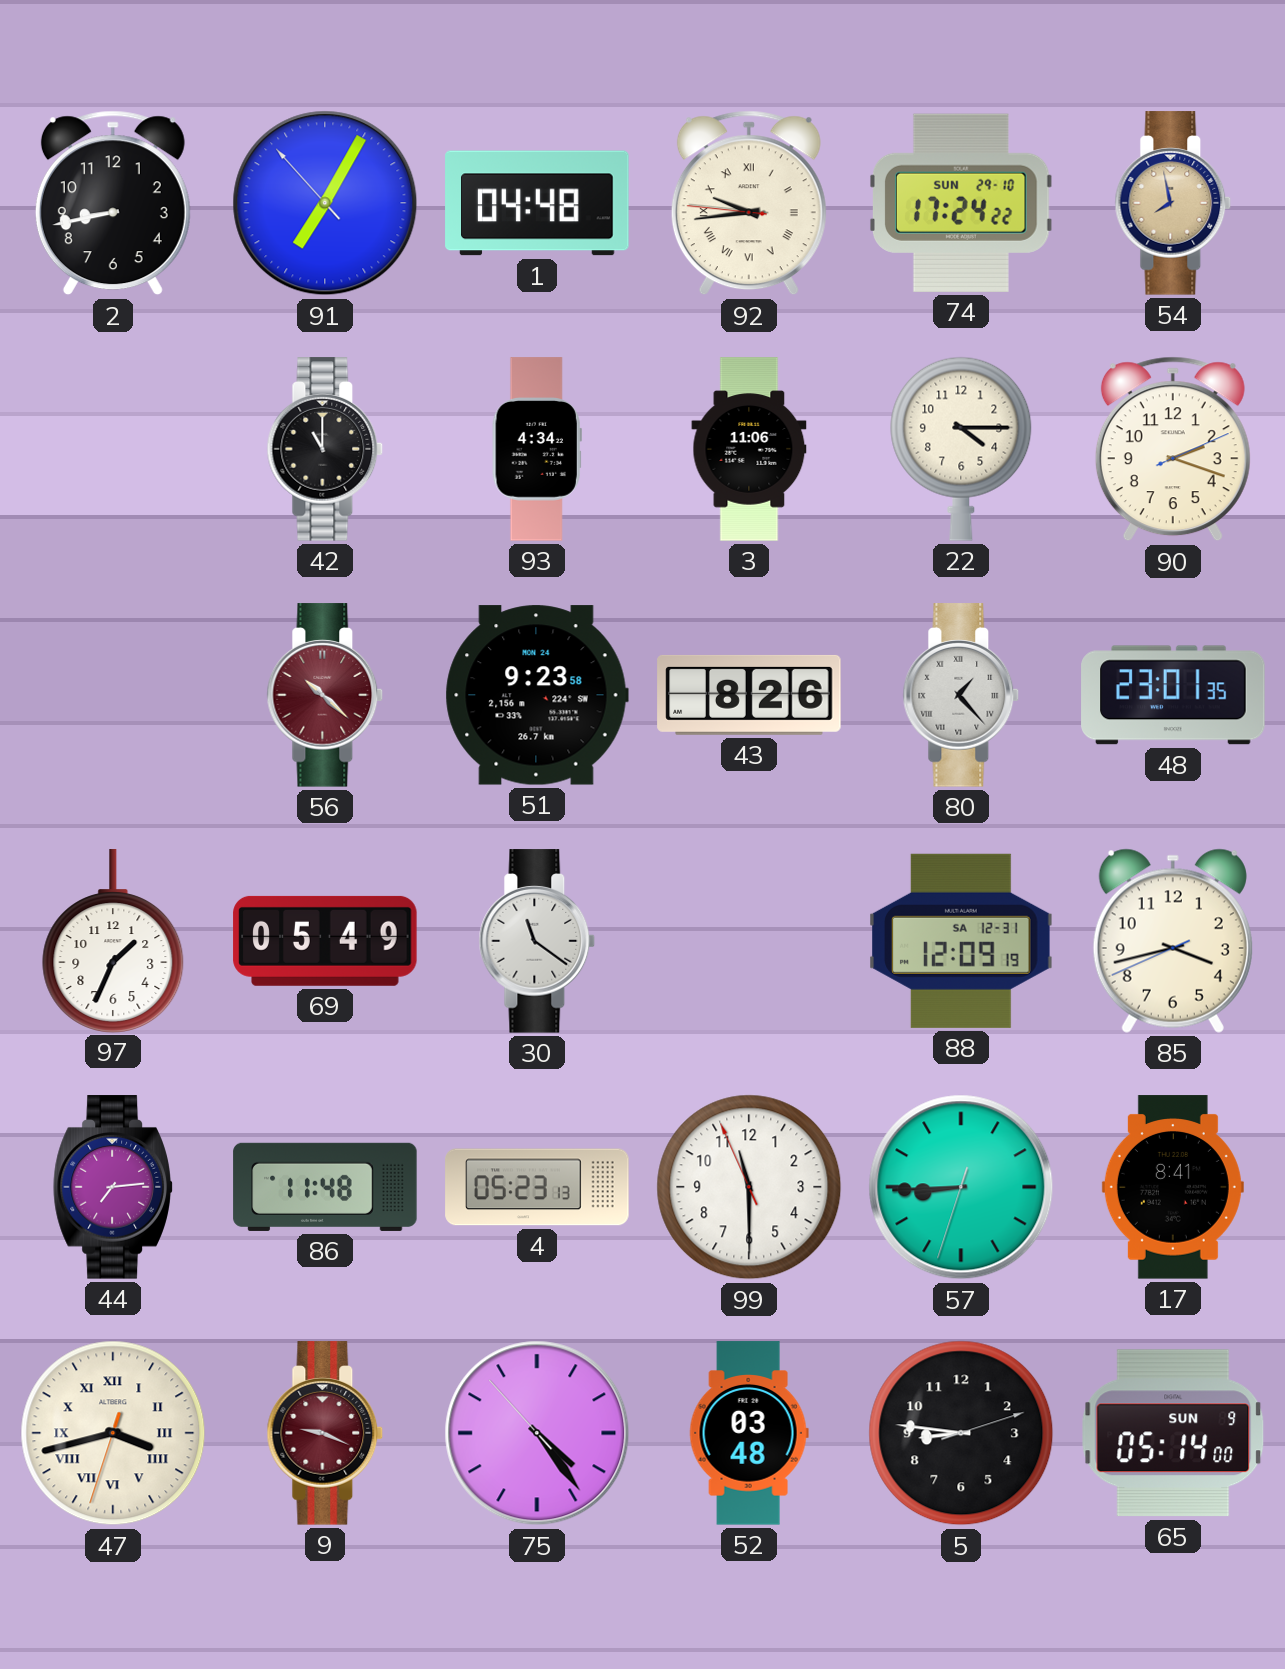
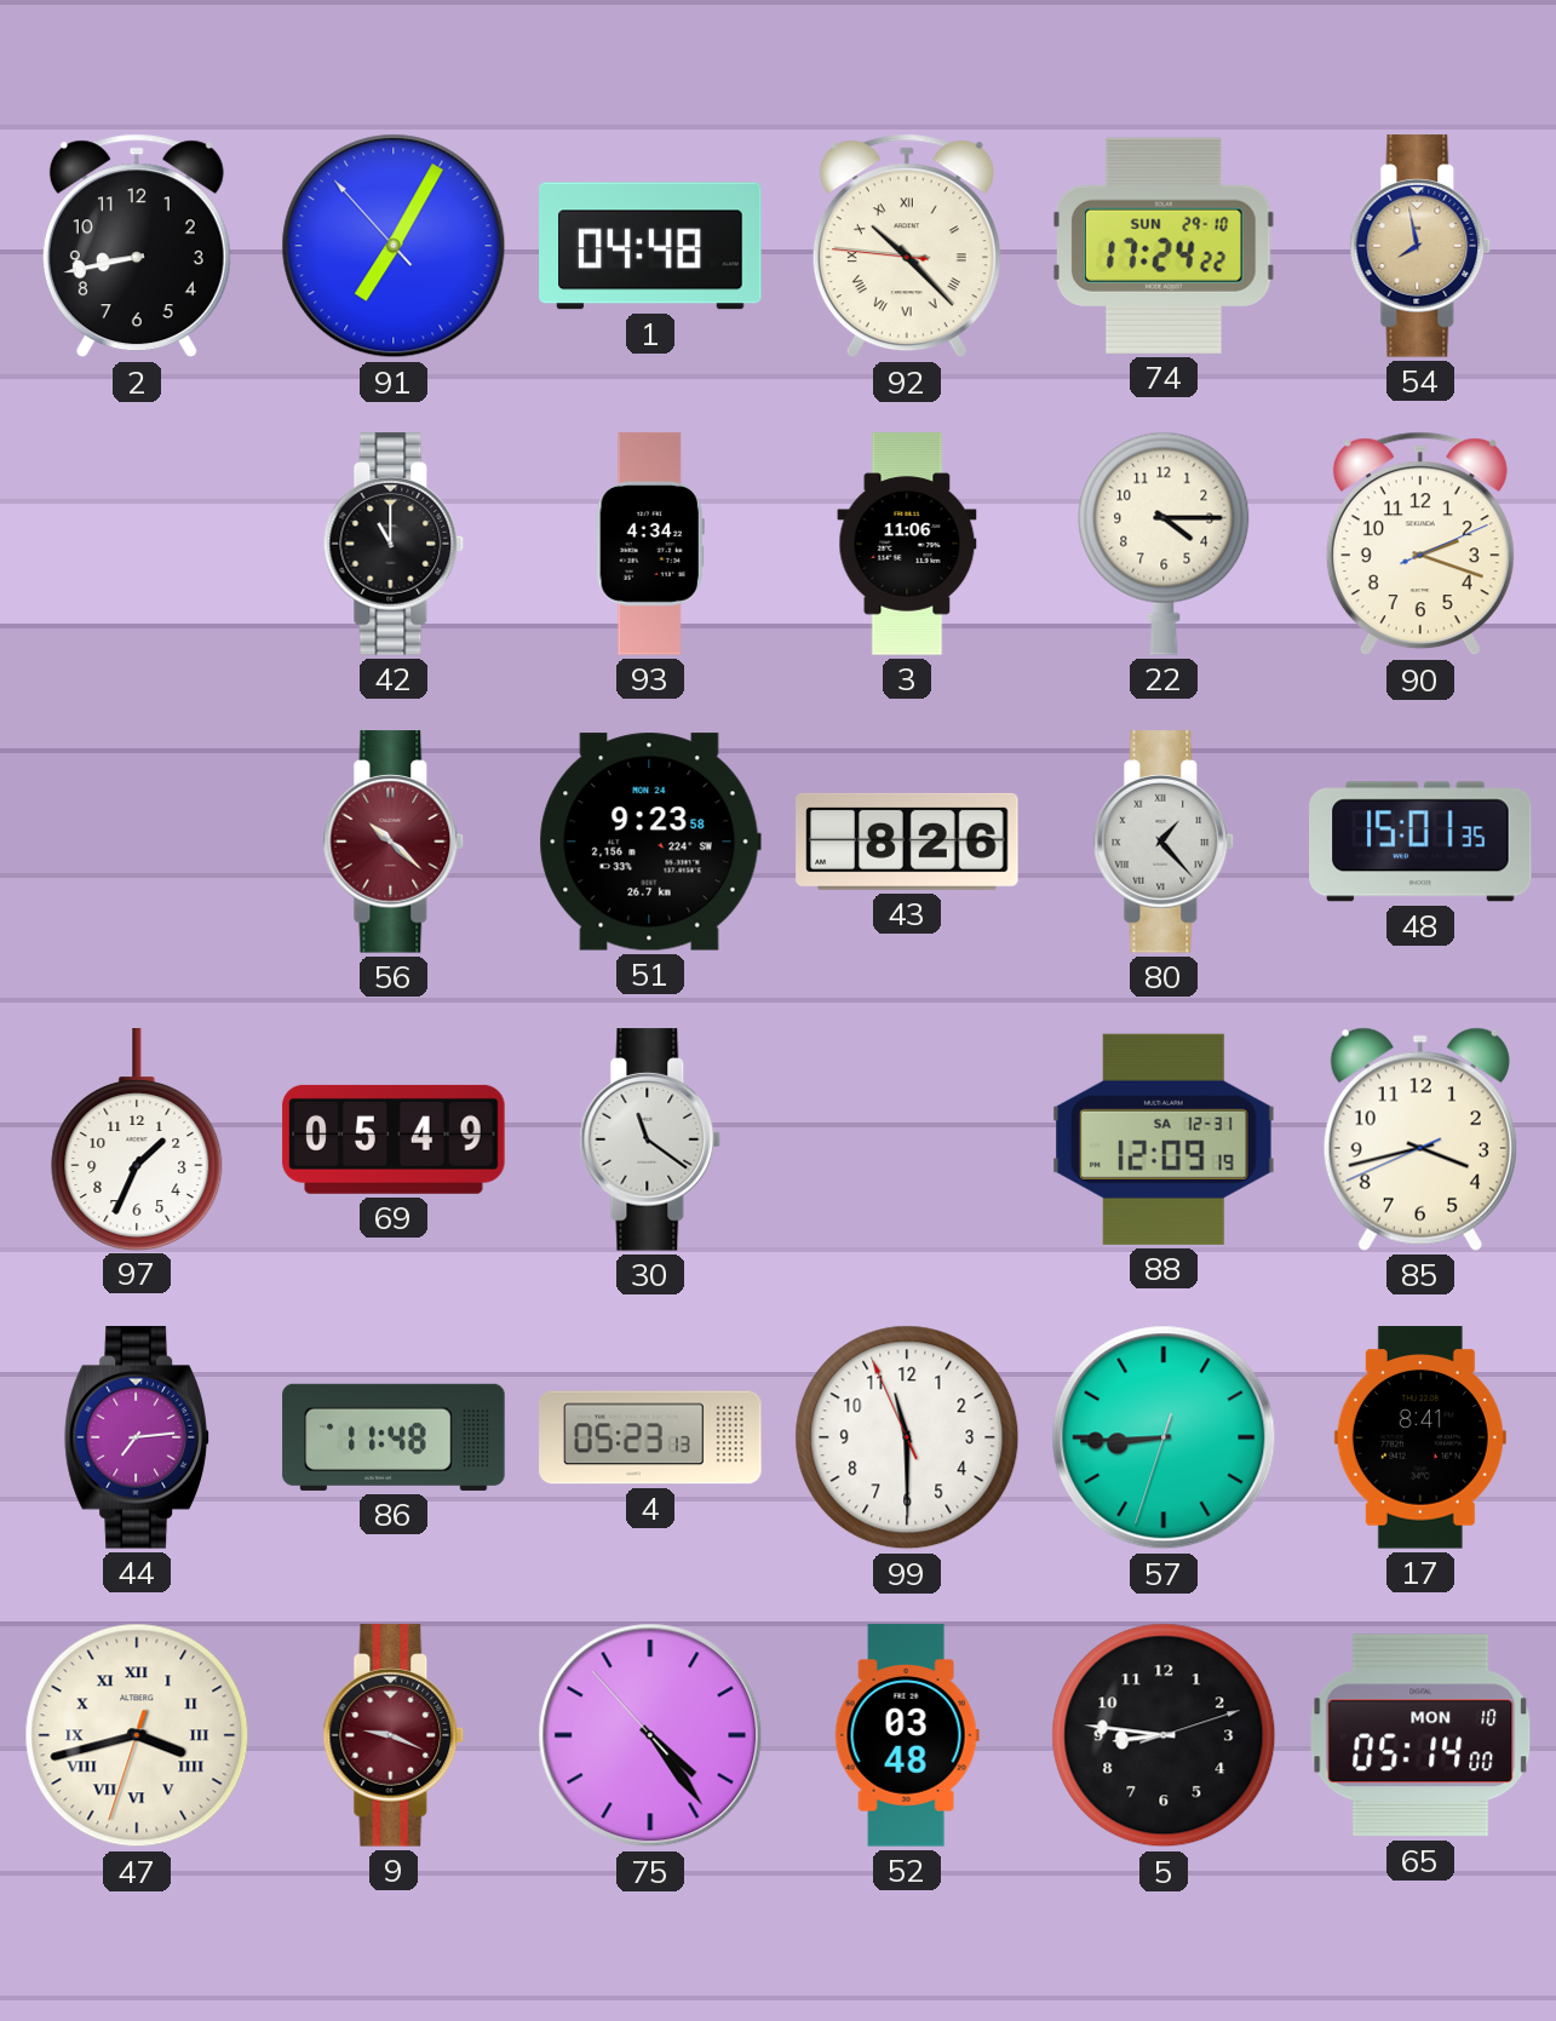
92: 9:43 -> 10:22
48: 23:01 -> 15:01
65 date: SUN 9 -> MON 10
